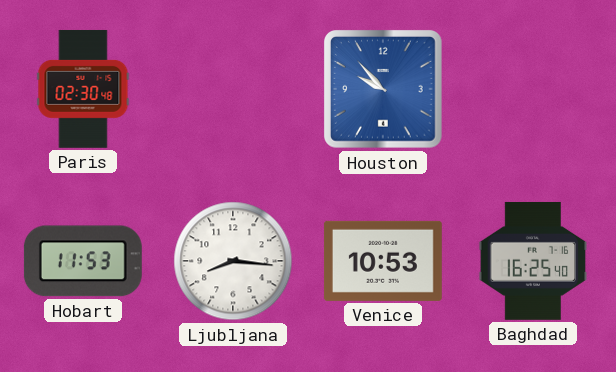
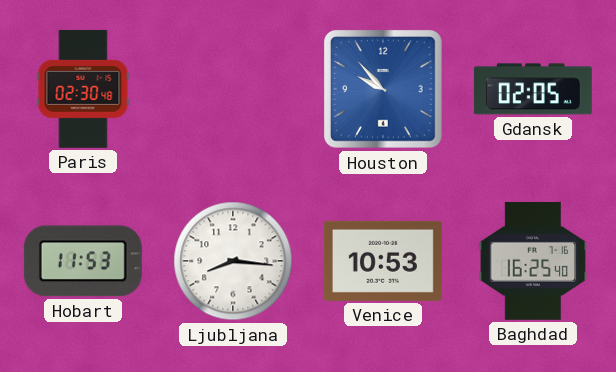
Gdansk: none -> 02:05
